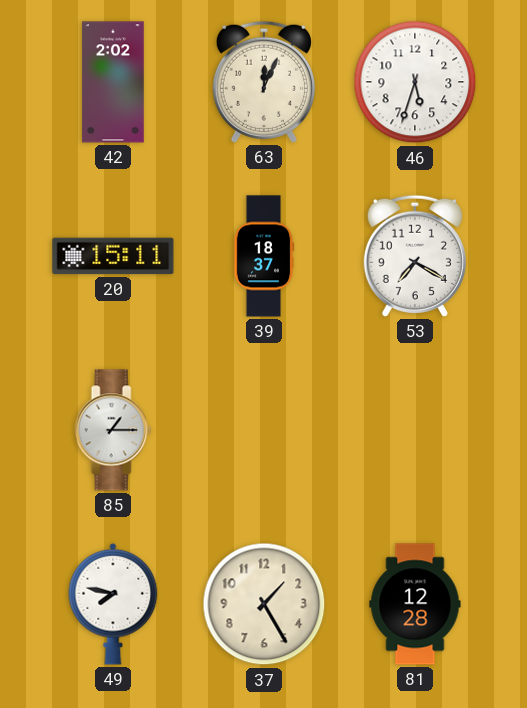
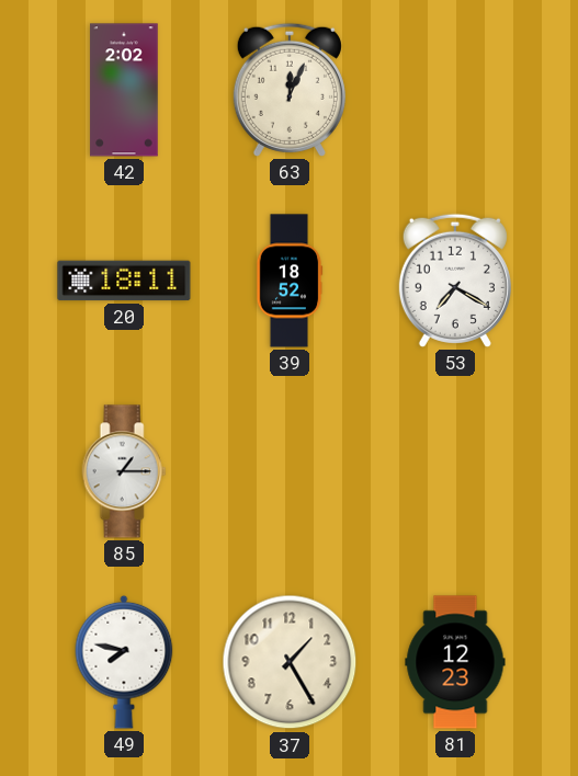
46: 5:33 -> none
20: 15:11 -> 18:11
39: 18:37 -> 18:52
81: 12:28 -> 12:23
